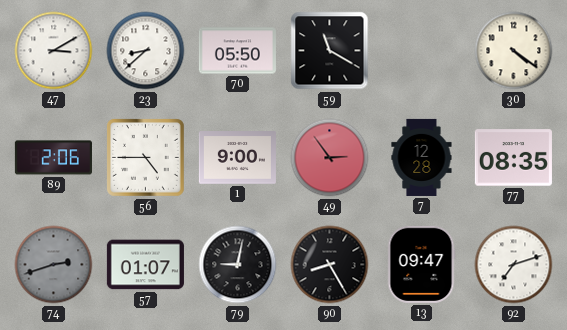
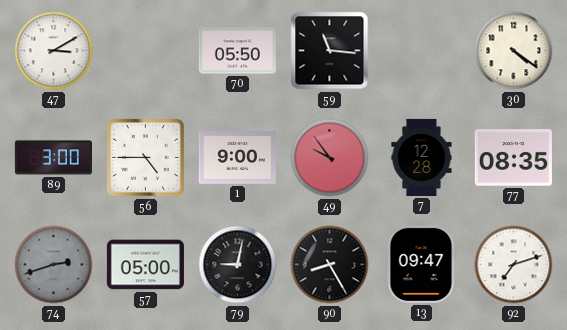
23: 8:38 -> none
59: 11:20 -> 11:16
89: 2:06 -> 3:00
49: 2:54 -> 9:54
57: 01:07 -> 05:00
